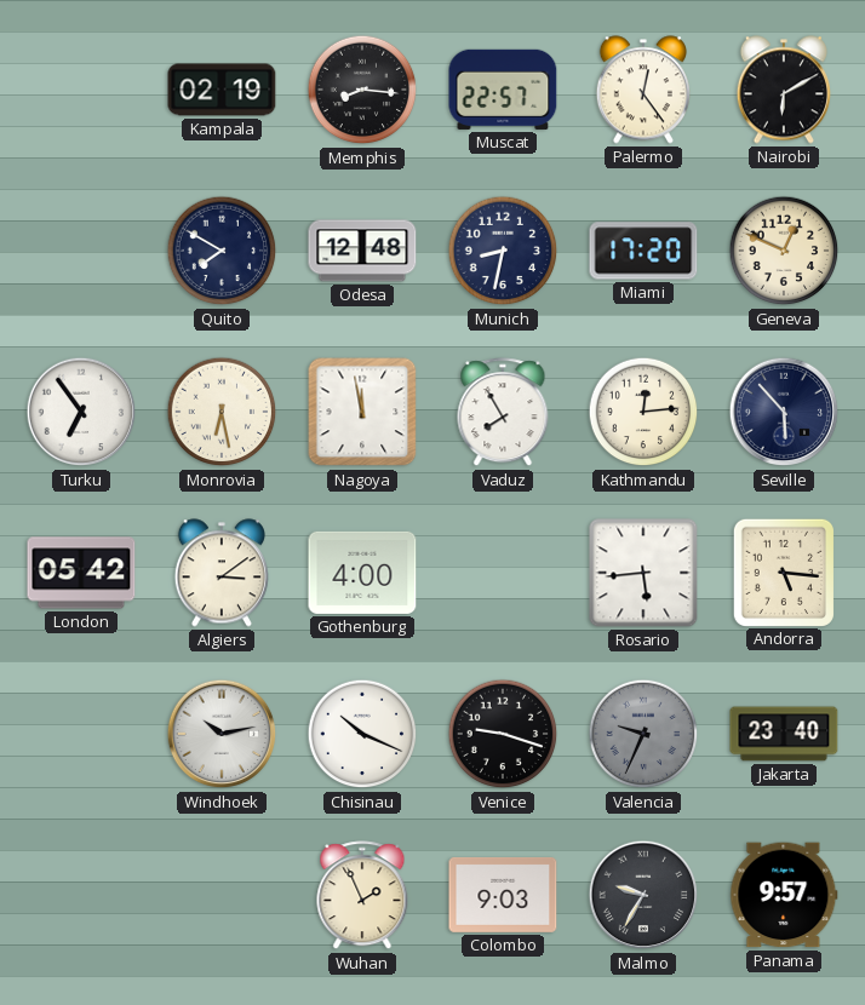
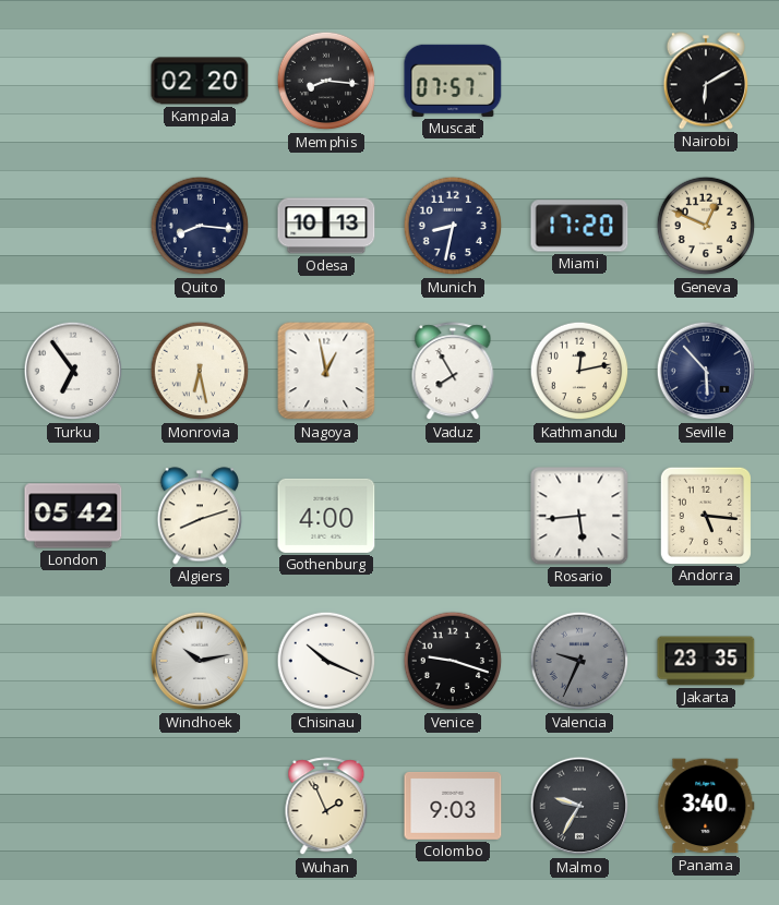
Kampala: 02:19 -> 02:20
Muscat: 22:57 -> 07:57
Palermo: 12:24 -> none
Quito: 7:50 -> 8:16
Odesa: 12:48 -> 10:13
Nagoya: 11:58 -> 12:58
Kathmandu: 12:14 -> 12:13
Algiers: 3:09 -> 8:12
Jakarta: 23:40 -> 23:35
Panama: 9:57 -> 3:40
